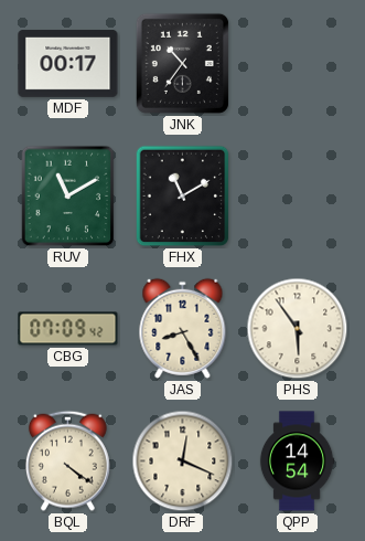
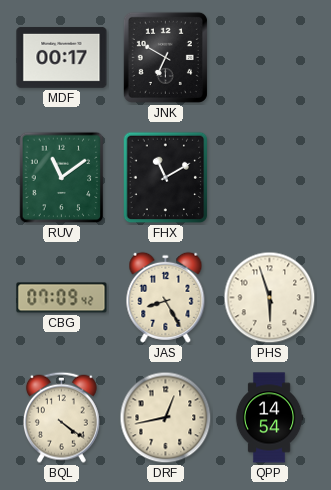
JNK: 10:36 -> 6:50
RUV: 11:10 -> 11:09
PHS: 5:54 -> 5:57
DRF: 12:19 -> 12:43
